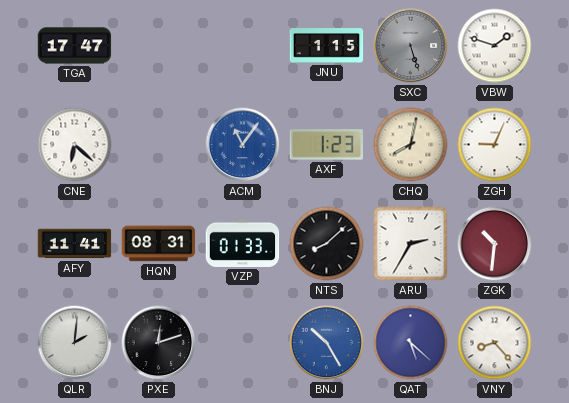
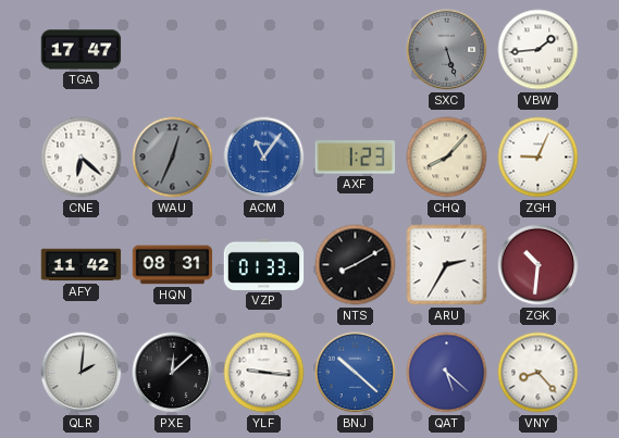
JNU: 1:15 -> none
VBW: 1:48 -> 1:44
WAU: none -> 12:34
CHQ: 8:02 -> 8:07
AFY: 11:41 -> 11:42
NTS: 8:08 -> 8:10
PXE: 12:12 -> 12:08
YLF: none -> 9:16
BNJ: 10:25 -> 10:22
